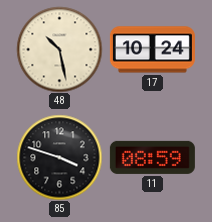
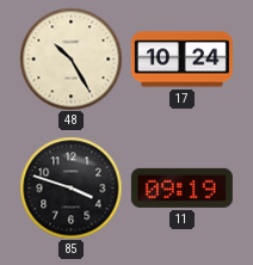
48: 10:28 -> 10:25
11: 08:59 -> 09:19
